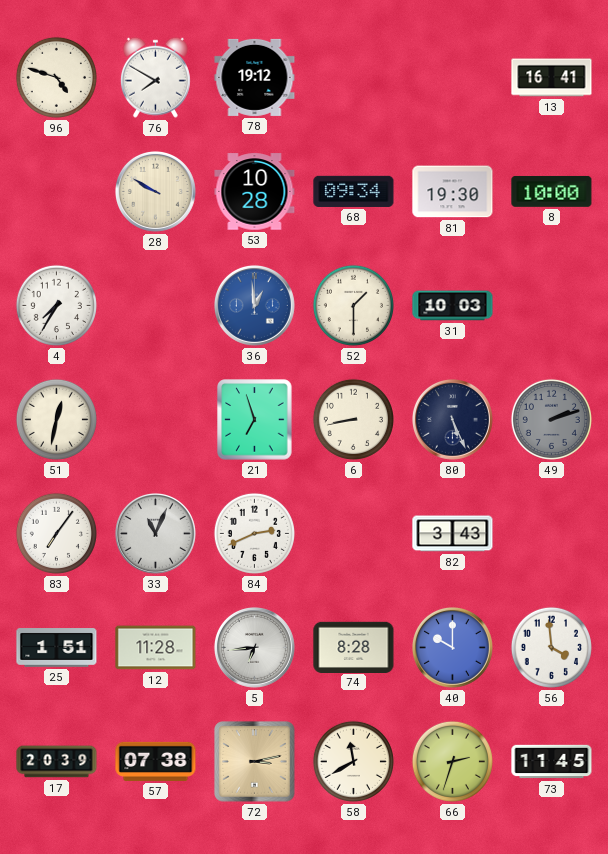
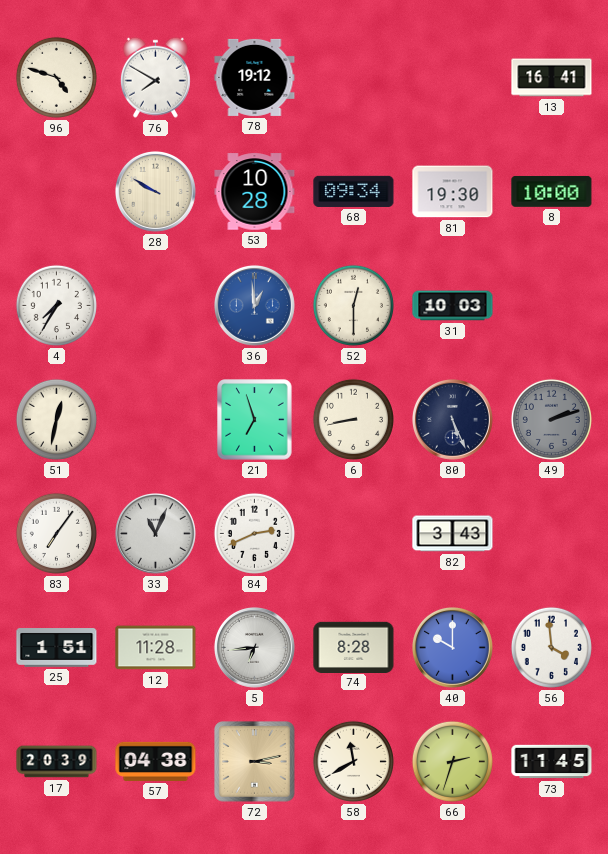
52: 1:30 -> 12:30
57: 07:38 -> 04:38
